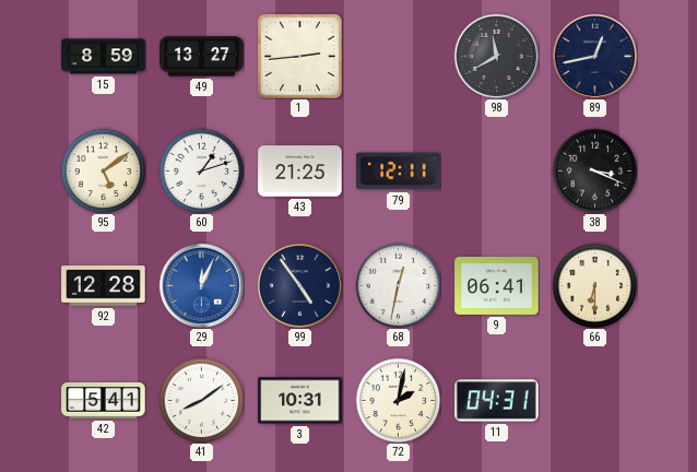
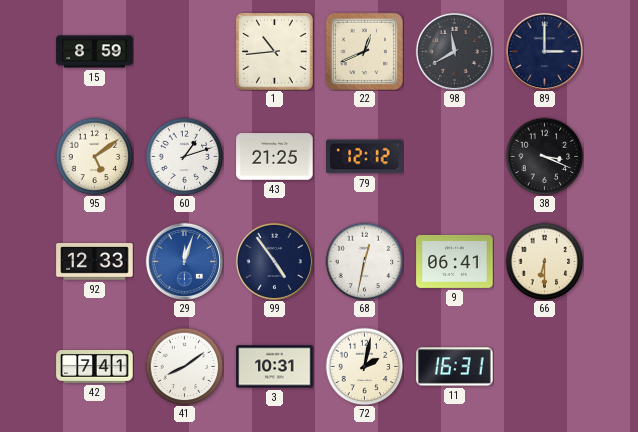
49: 13:27 -> none
1: 2:44 -> 10:44
22: none -> 12:41
89: 12:43 -> 3:00
79: 12:11 -> 12:12
92: 12:28 -> 12:33
29: 12:04 -> 12:03
42: 5:41 -> 7:41
11: 04:31 -> 16:31
